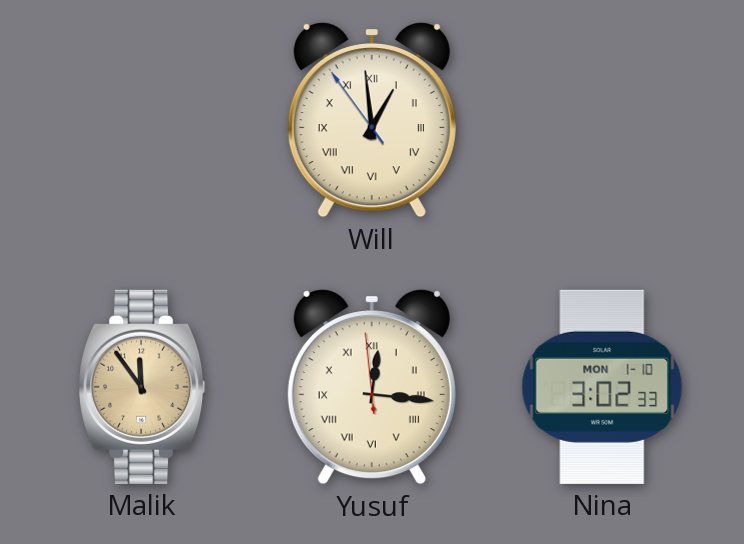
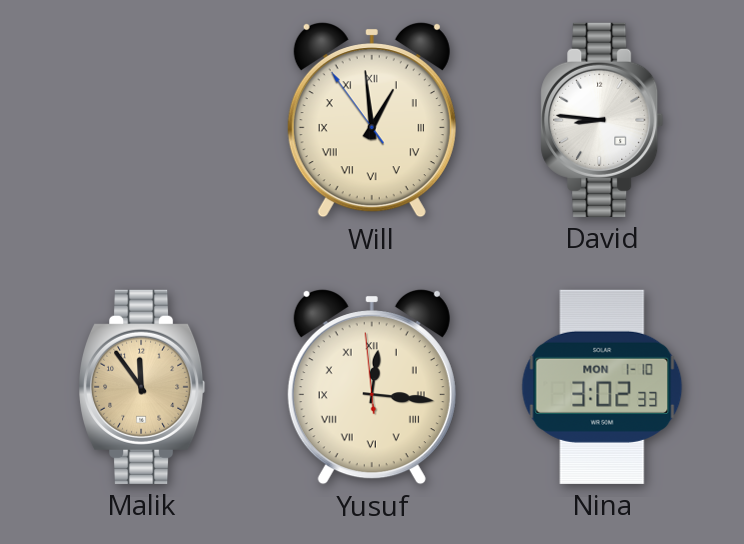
David: none -> 8:46
